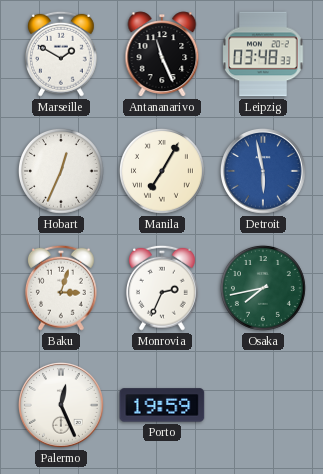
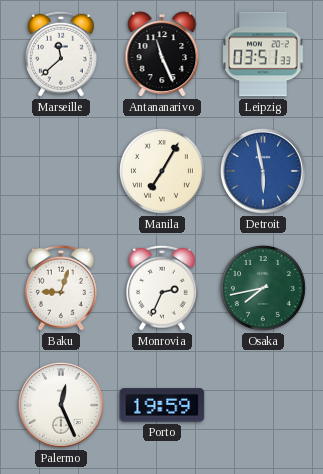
Marseille: 1:50 -> 11:38
Leipzig: 03:48 -> 03:51
Hobart: 12:34 -> none
Baku: 3:03 -> 9:03
